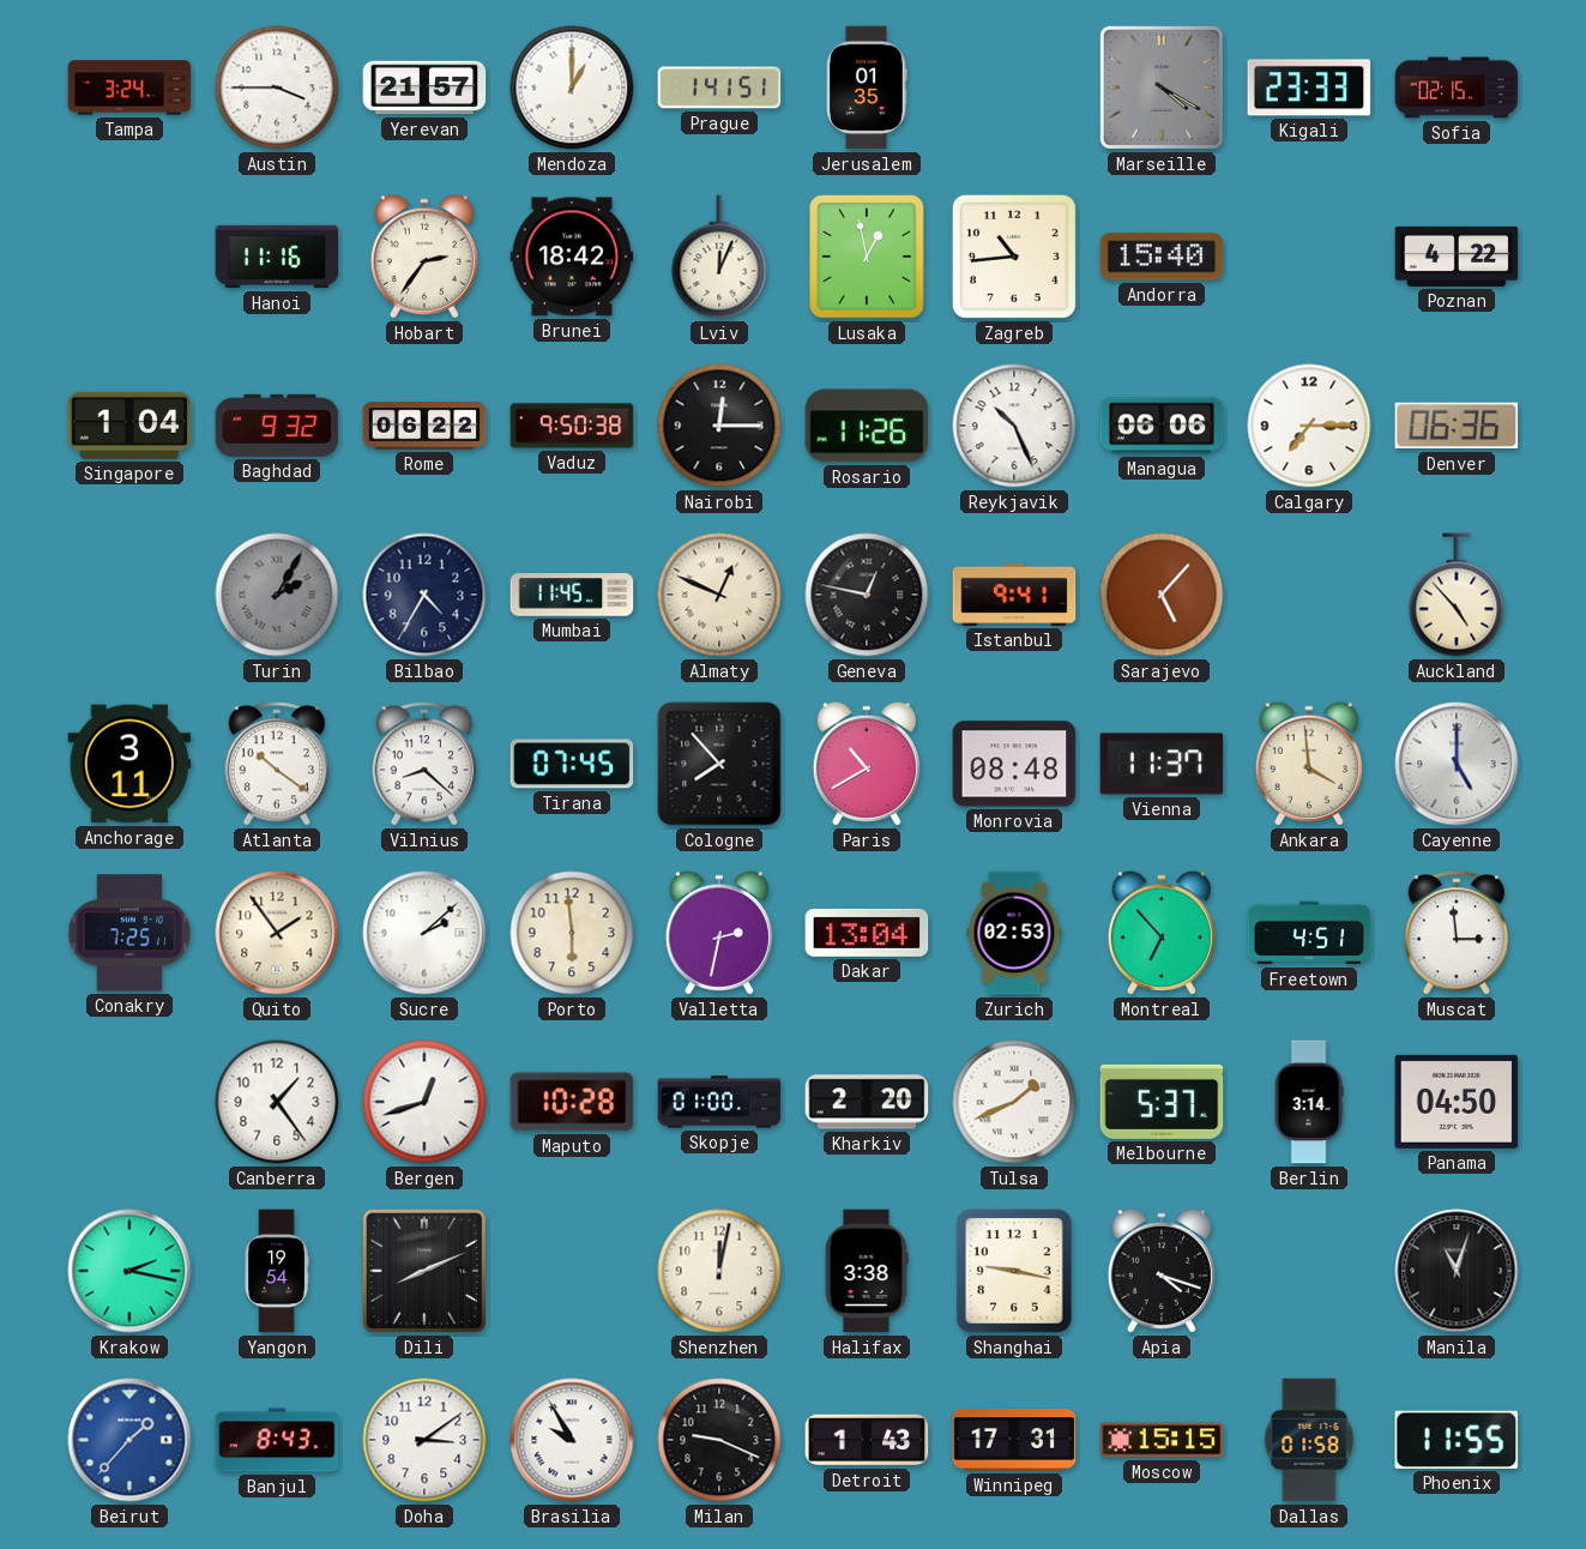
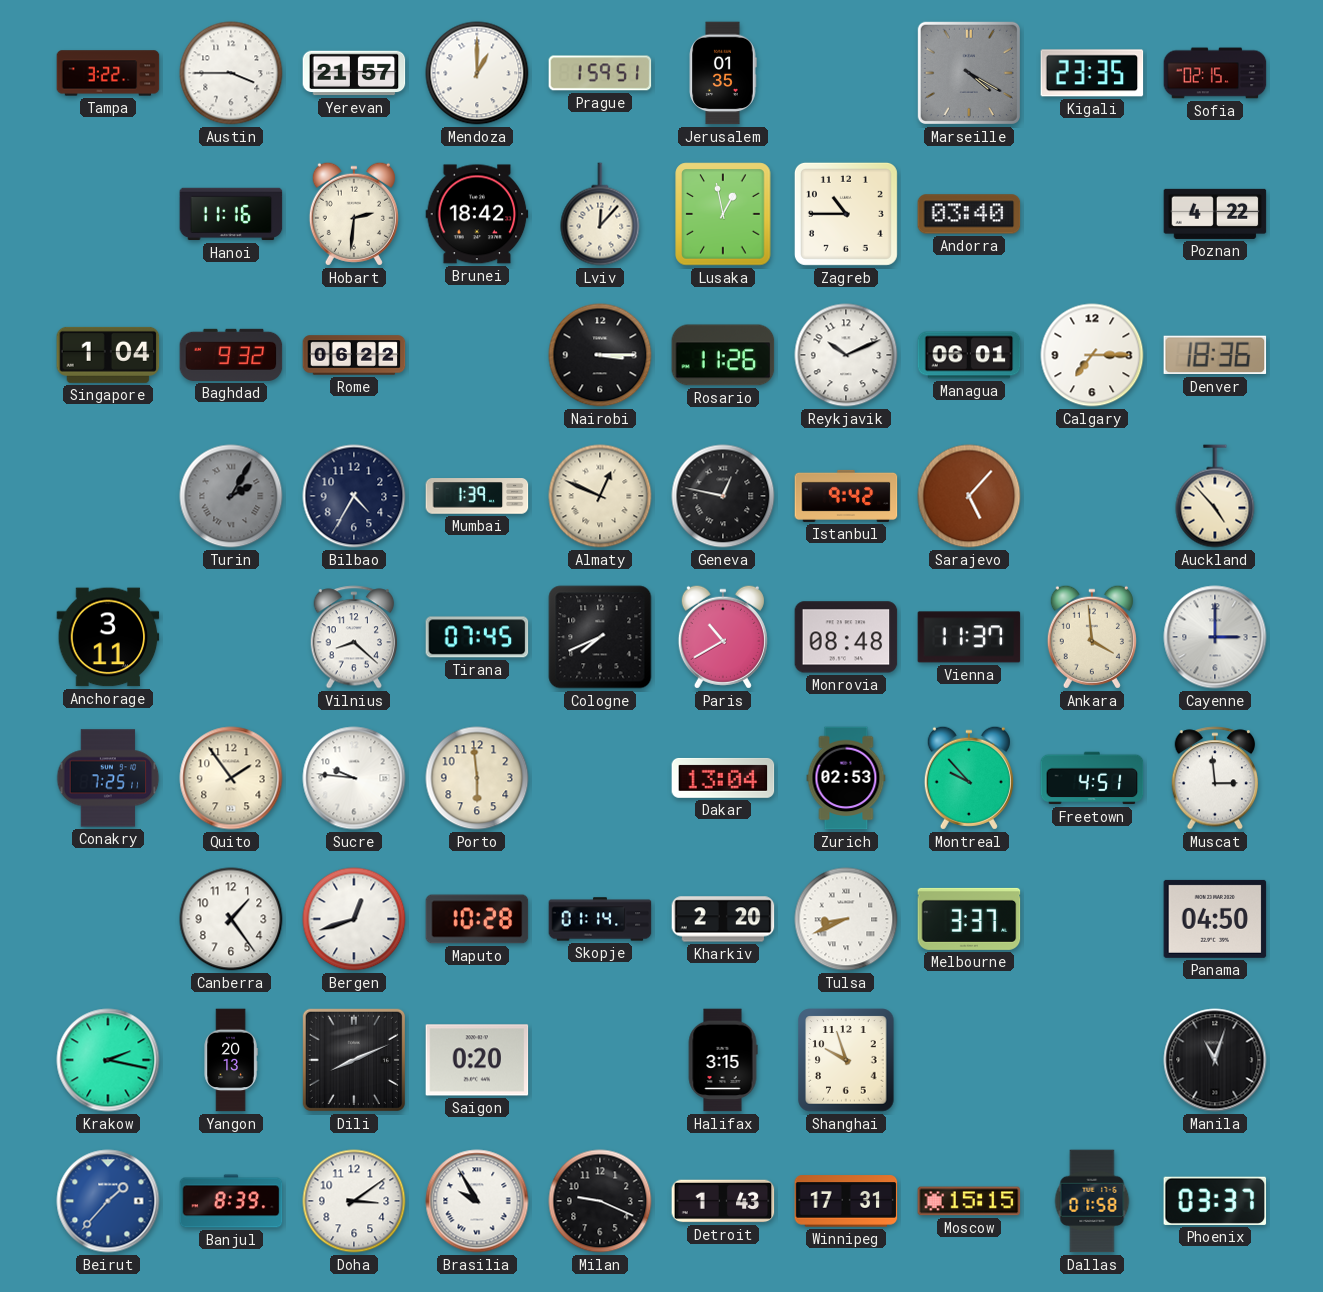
Tampa: 3:24 -> 3:22
Prague: 1:41 -> 1:59
Kigali: 23:33 -> 23:35
Hobart: 2:36 -> 2:31
Lviv: 12:04 -> 12:07
Zagreb: 10:44 -> 10:45
Andorra: 15:40 -> 03:40
Vaduz: 9:50 -> none
Nairobi: 12:15 -> 3:15
Reykjavik: 10:26 -> 10:11
Managua: 06:06 -> 06:01
Denver: 06:36 -> 18:36
Mumbai: 11:45 -> 1:39
Istanbul: 9:41 -> 9:42
Atlanta: 10:21 -> none
Cologne: 7:53 -> 7:41
Cayenne: 5:00 -> 3:00
Sucre: 2:08 -> 9:46
Valletta: 2:32 -> none
Montreal: 6:53 -> 9:53
Skopje: 01:00 -> 01:14
Tulsa: 1:41 -> 8:41
Melbourne: 5:37 -> 3:37
Berlin: 3:14 -> none
Yangon: 19:54 -> 20:13
Saigon: none -> 0:20
Shenzhen: 12:02 -> none
Halifax: 3:38 -> 3:15
Shanghai: 9:17 -> 9:57
Apia: 4:18 -> none
Banjul: 8:43 -> 8:39
Phoenix: 11:55 -> 03:37
